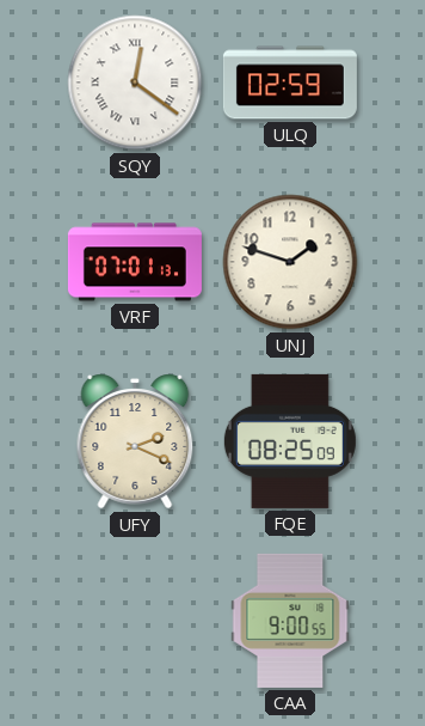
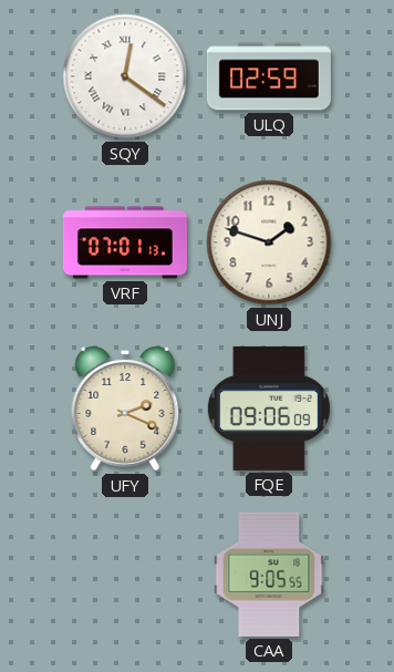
FQE: 08:25 -> 09:06
CAA: 9:00 -> 9:05
